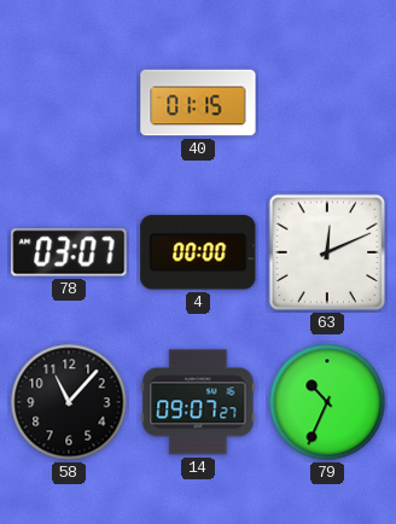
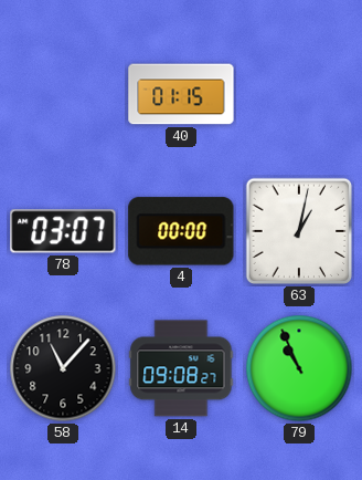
63: 12:11 -> 1:02
14: 09:07 -> 09:08
79: 10:34 -> 10:56
